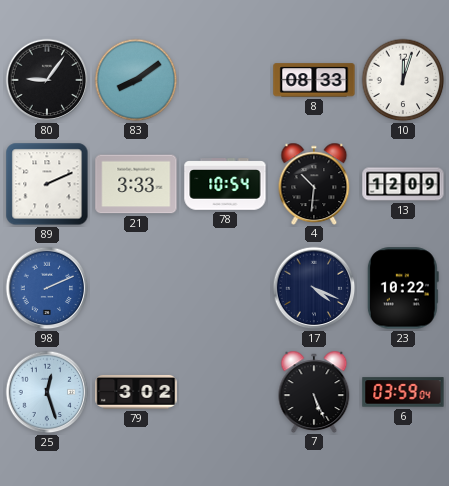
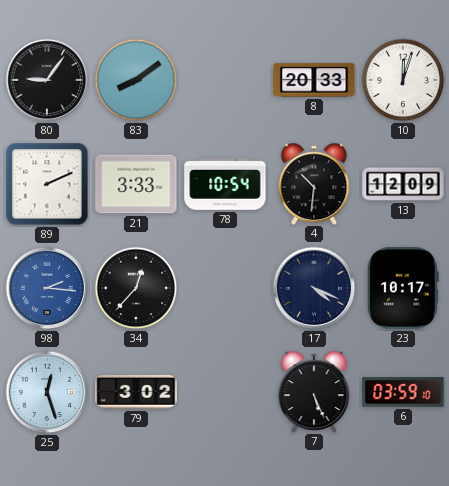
8: 08:33 -> 20:33
98: 2:11 -> 2:16
34: none -> 12:37
23: 10:22 -> 10:17
6: 03:59:04 -> 03:59:10
